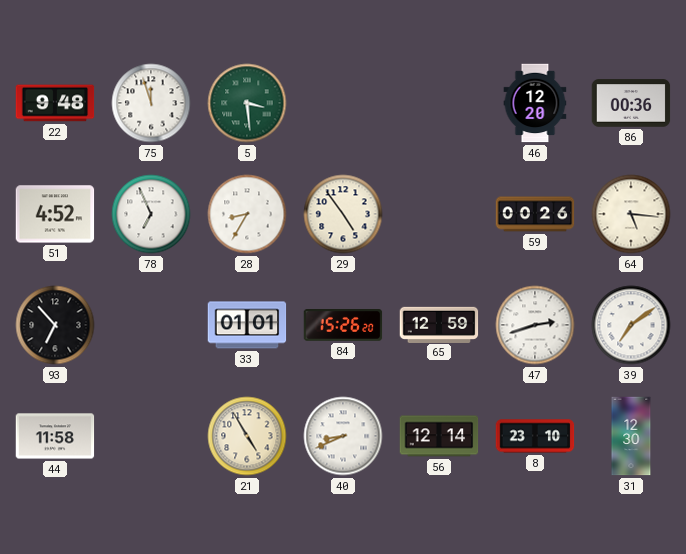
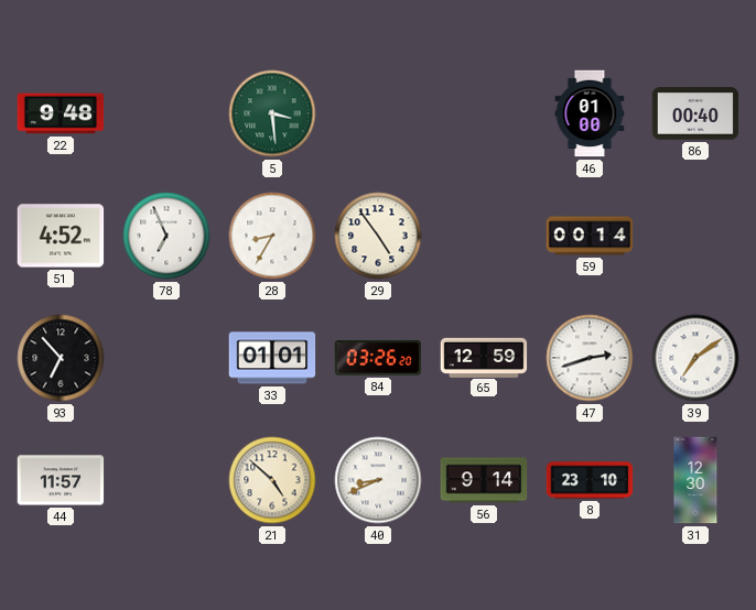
75: 11:57 -> none
46: 12:20 -> 01:00
86: 00:36 -> 00:40
59: 00:26 -> 00:14
64: 5:16 -> none
84: 15:26 -> 03:26
44: 11:58 -> 11:57
21: 4:55 -> 4:52
56: 12:14 -> 9:14
